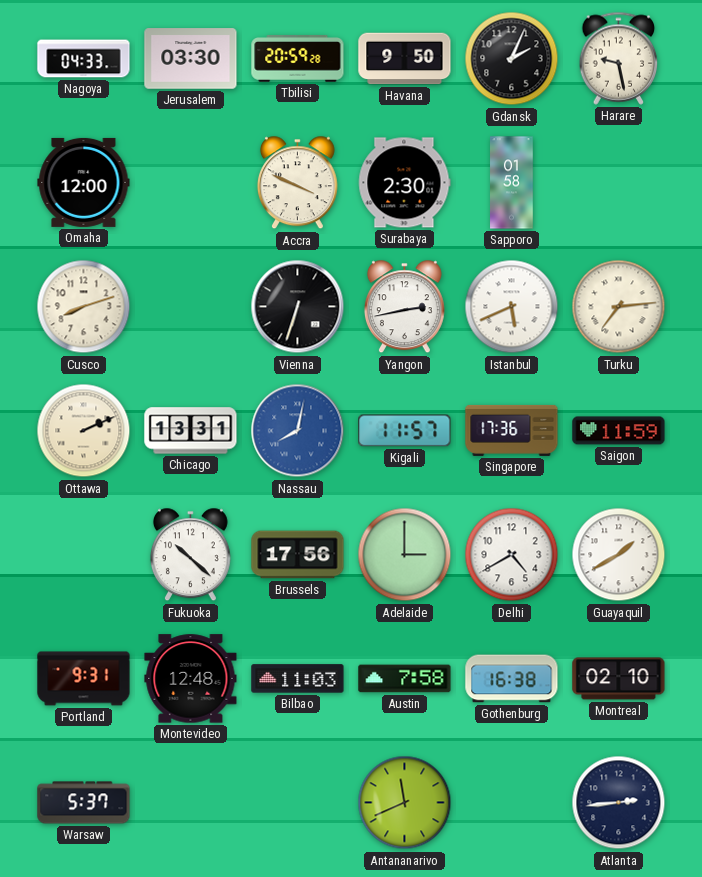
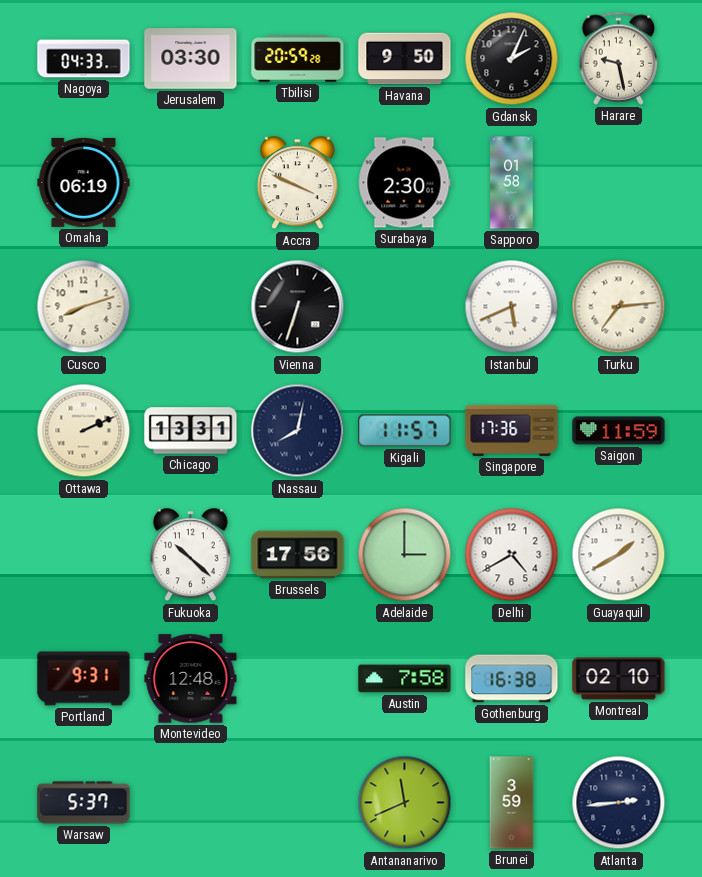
Omaha: 12:00 -> 06:19
Yangon: 2:43 -> none
Nassau dial: blue -> navy
Bilbao: 11:03 -> none
Brunei: none -> 3:59
